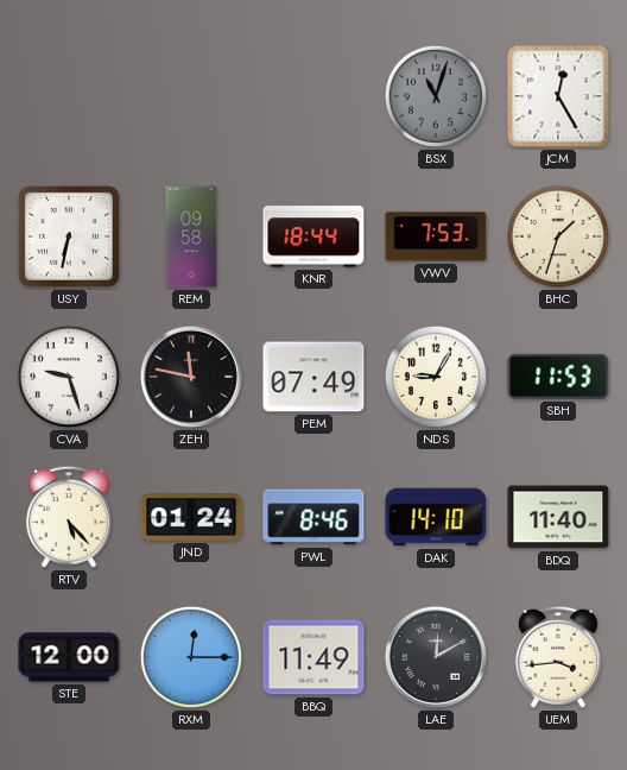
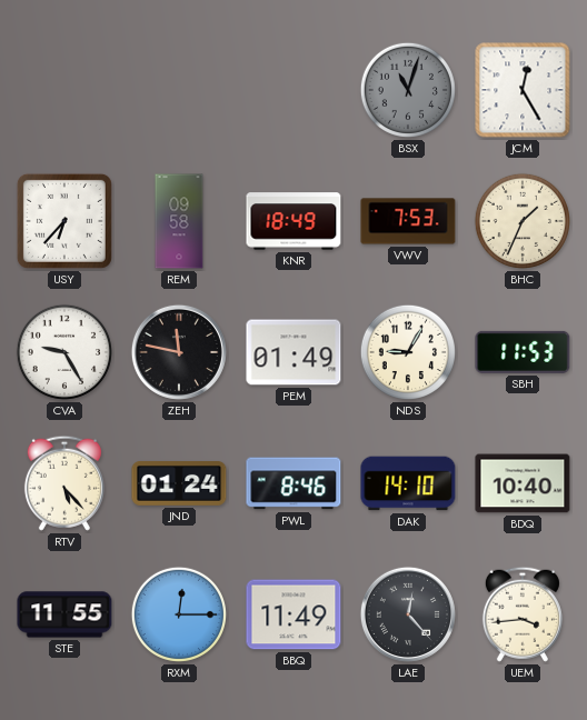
USY: 6:32 -> 6:37
KNR: 18:44 -> 18:49
BHC: 1:33 -> 1:34
CVA: 9:27 -> 9:25
PEM: 07:49 -> 01:49
BDQ: 11:40 -> 10:40
STE: 12:00 -> 11:55
LAE: 12:10 -> 12:23
